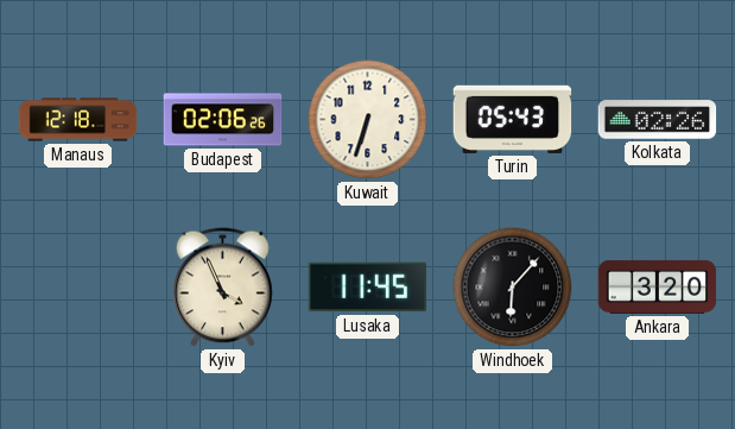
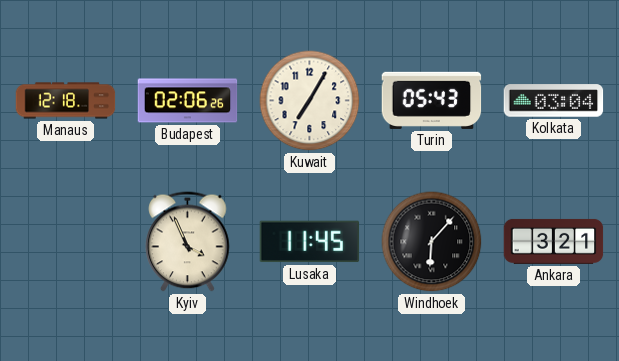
Kuwait: 6:33 -> 7:05
Kolkata: 02:26 -> 03:04
Ankara: 3:20 -> 3:21
